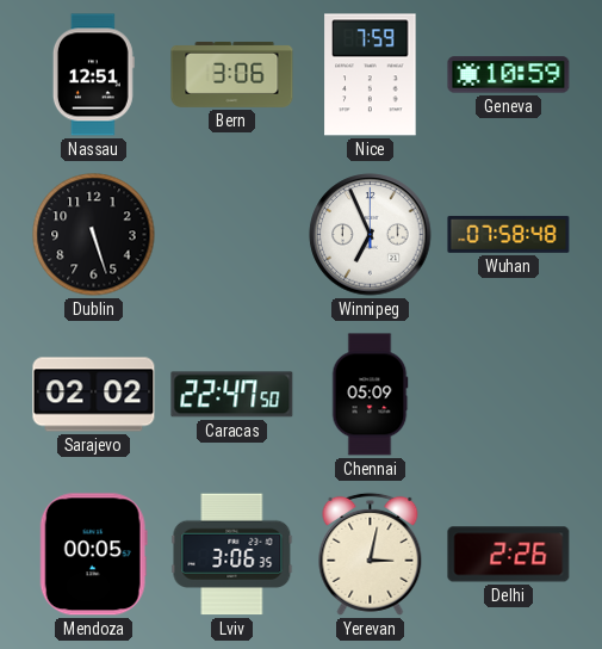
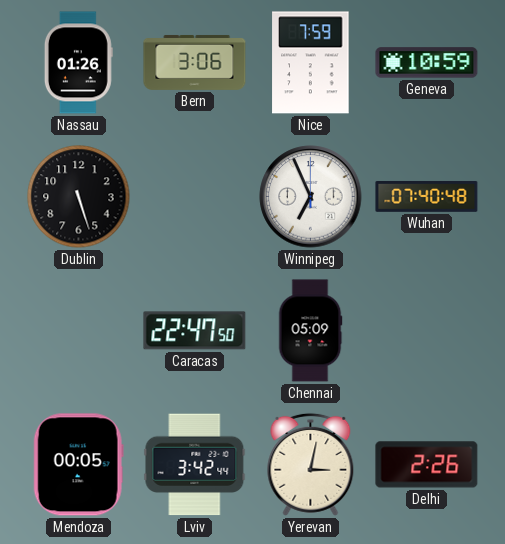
Nassau: 12:51 -> 01:26
Wuhan: 07:58 -> 07:40
Sarajevo: 02:02 -> none
Lviv: 3:06 -> 3:42
